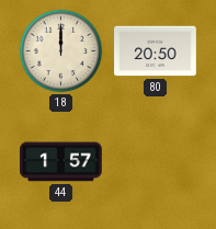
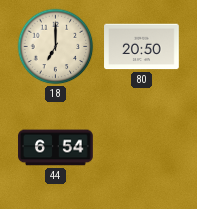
18: 12:00 -> 7:00
44: 1:57 -> 6:54
